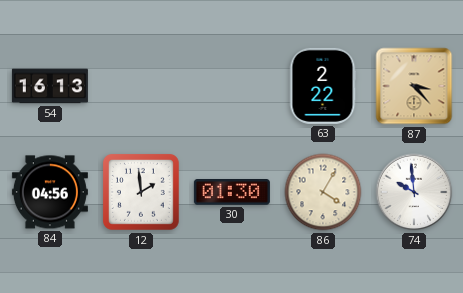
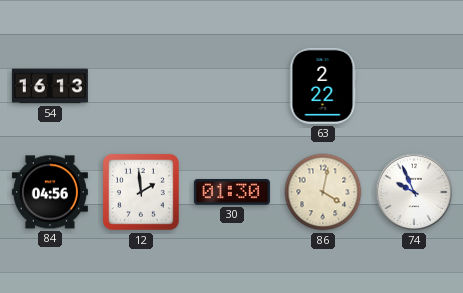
87: 3:23 -> none
86: 4:05 -> 4:02
74: 9:59 -> 9:56
